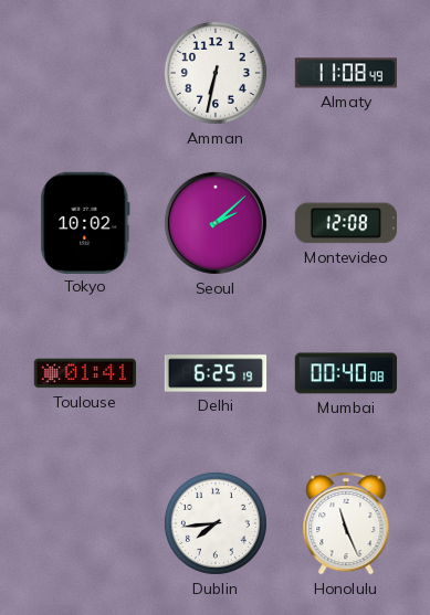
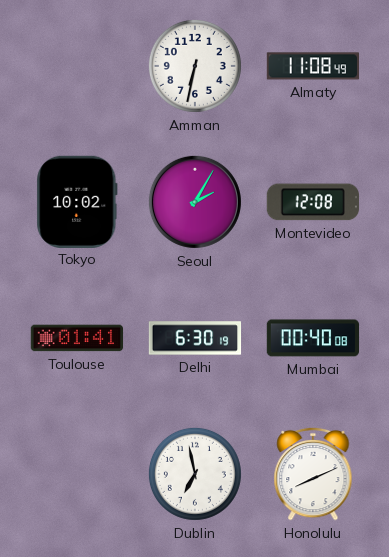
Seoul: 2:08 -> 2:05
Delhi: 6:25 -> 6:30
Dublin: 7:44 -> 6:58
Honolulu: 11:26 -> 8:11
